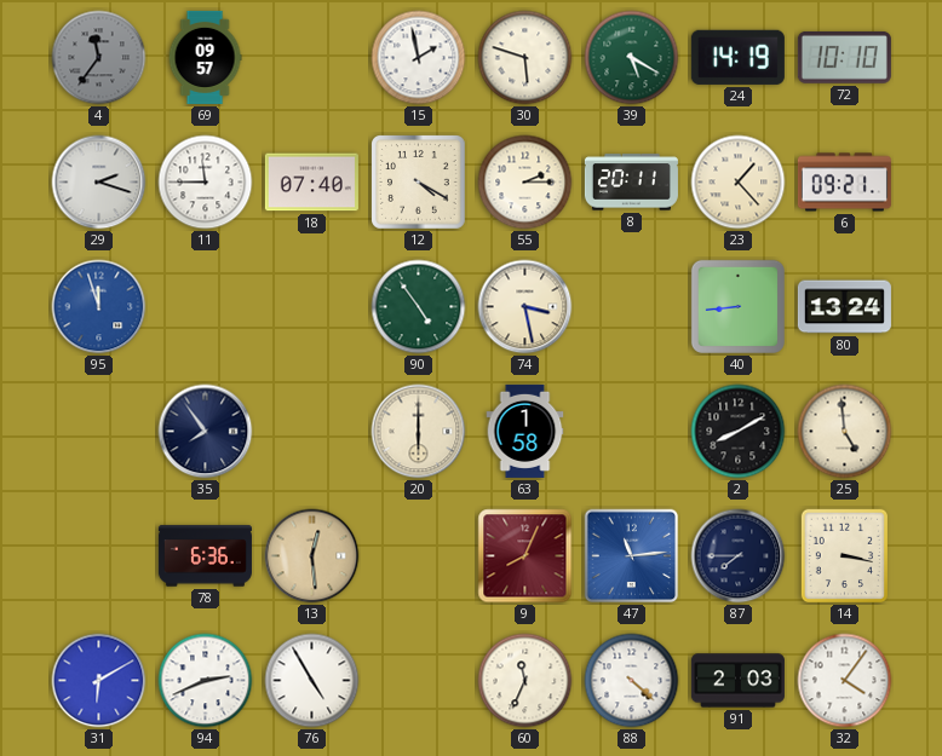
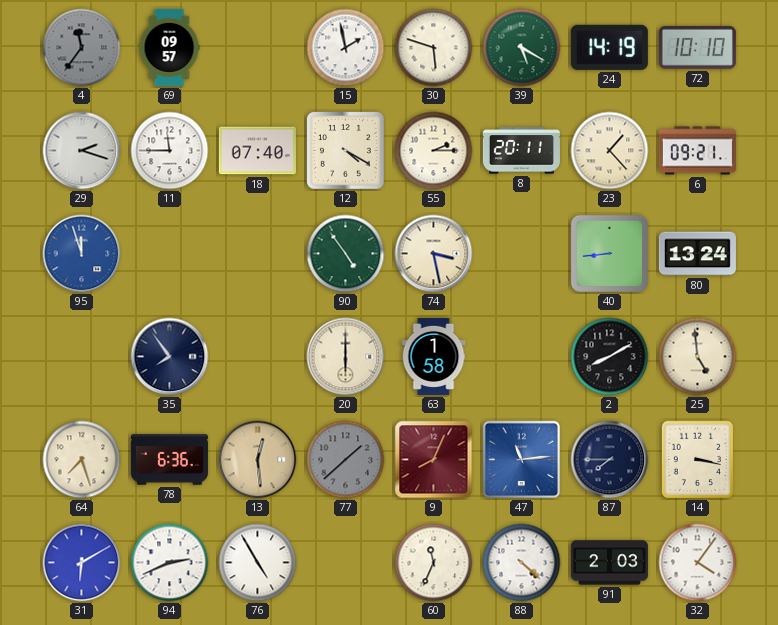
64: none -> 7:27
77: none -> 1:38
